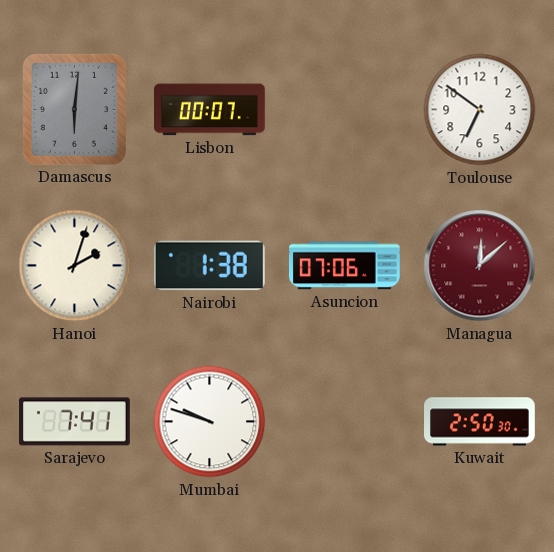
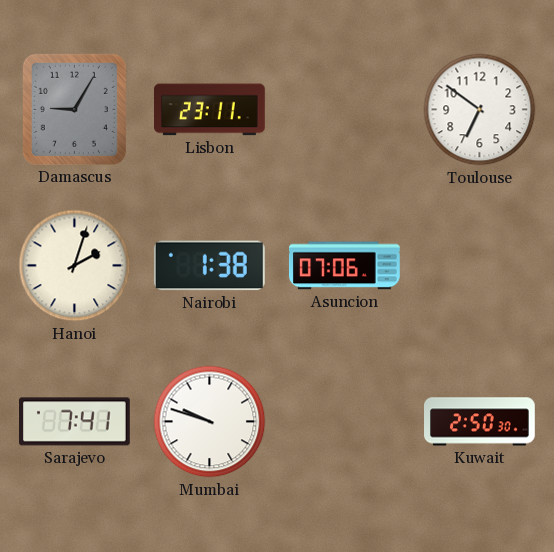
Damascus: 6:01 -> 9:05
Lisbon: 00:07 -> 23:11
Managua: 12:08 -> none
